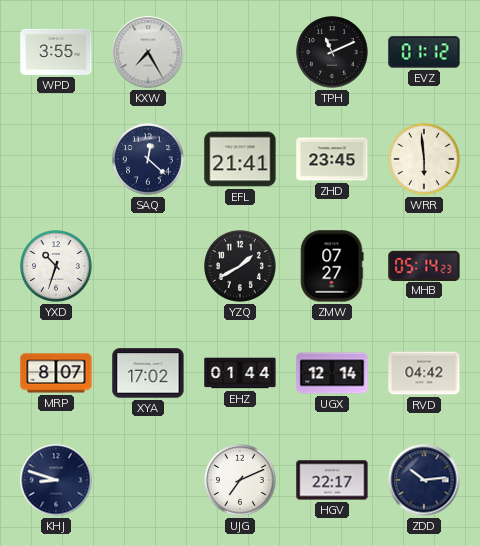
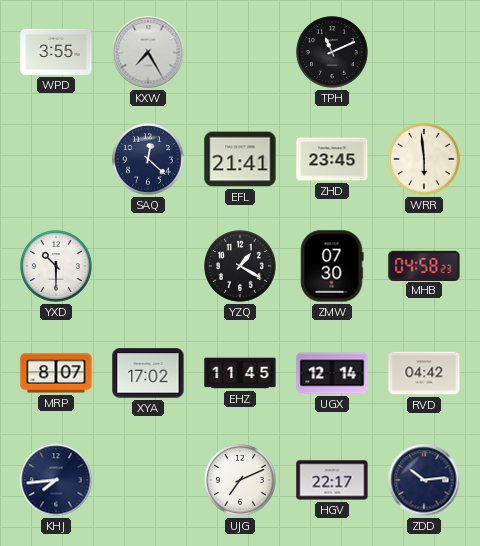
EVZ: 01:12 -> none
YXD: 10:33 -> 10:30
YZQ: 1:40 -> 1:20
ZMW: 07:27 -> 07:30
MHB: 05:14 -> 04:58
EHZ: 01:44 -> 11:45
KHJ: 8:48 -> 7:44
